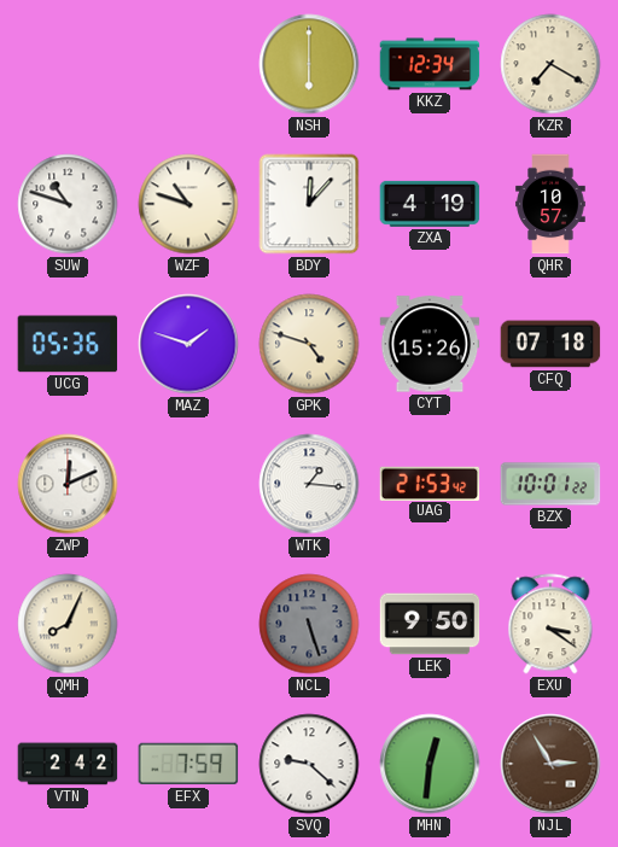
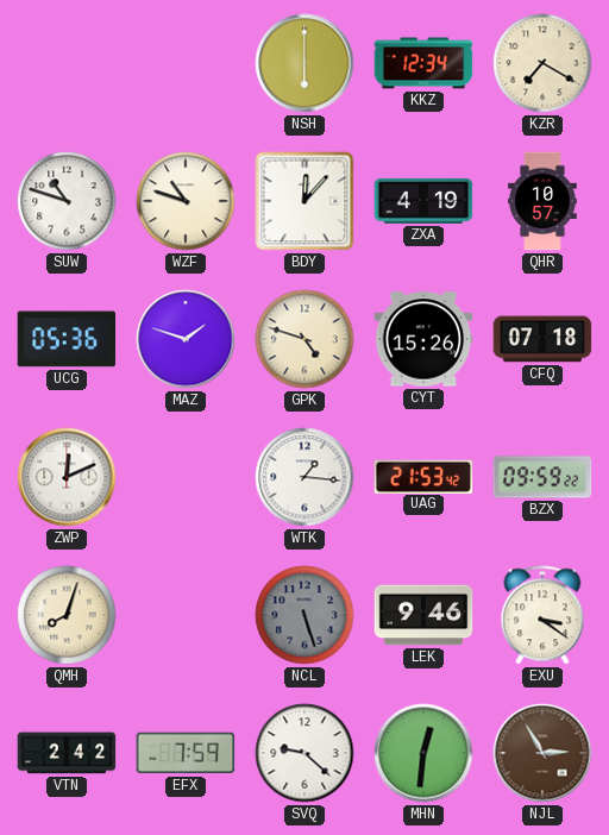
BZX: 10:01 -> 09:59
QMH: 8:04 -> 8:03
LEK: 9:50 -> 9:46
